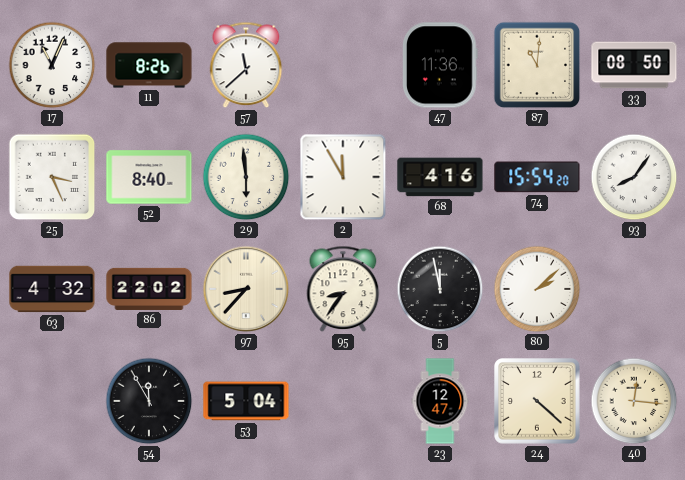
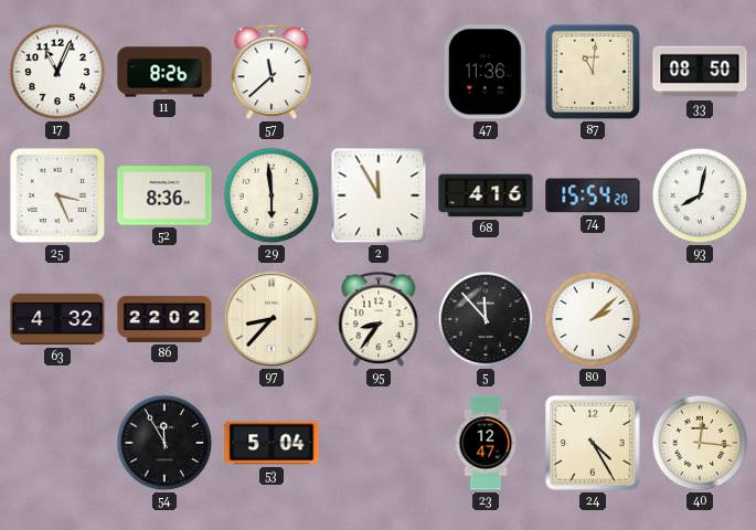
52: 8:40 -> 8:36
93: 8:06 -> 8:02
5: 11:58 -> 11:53
24: 4:22 -> 4:25
